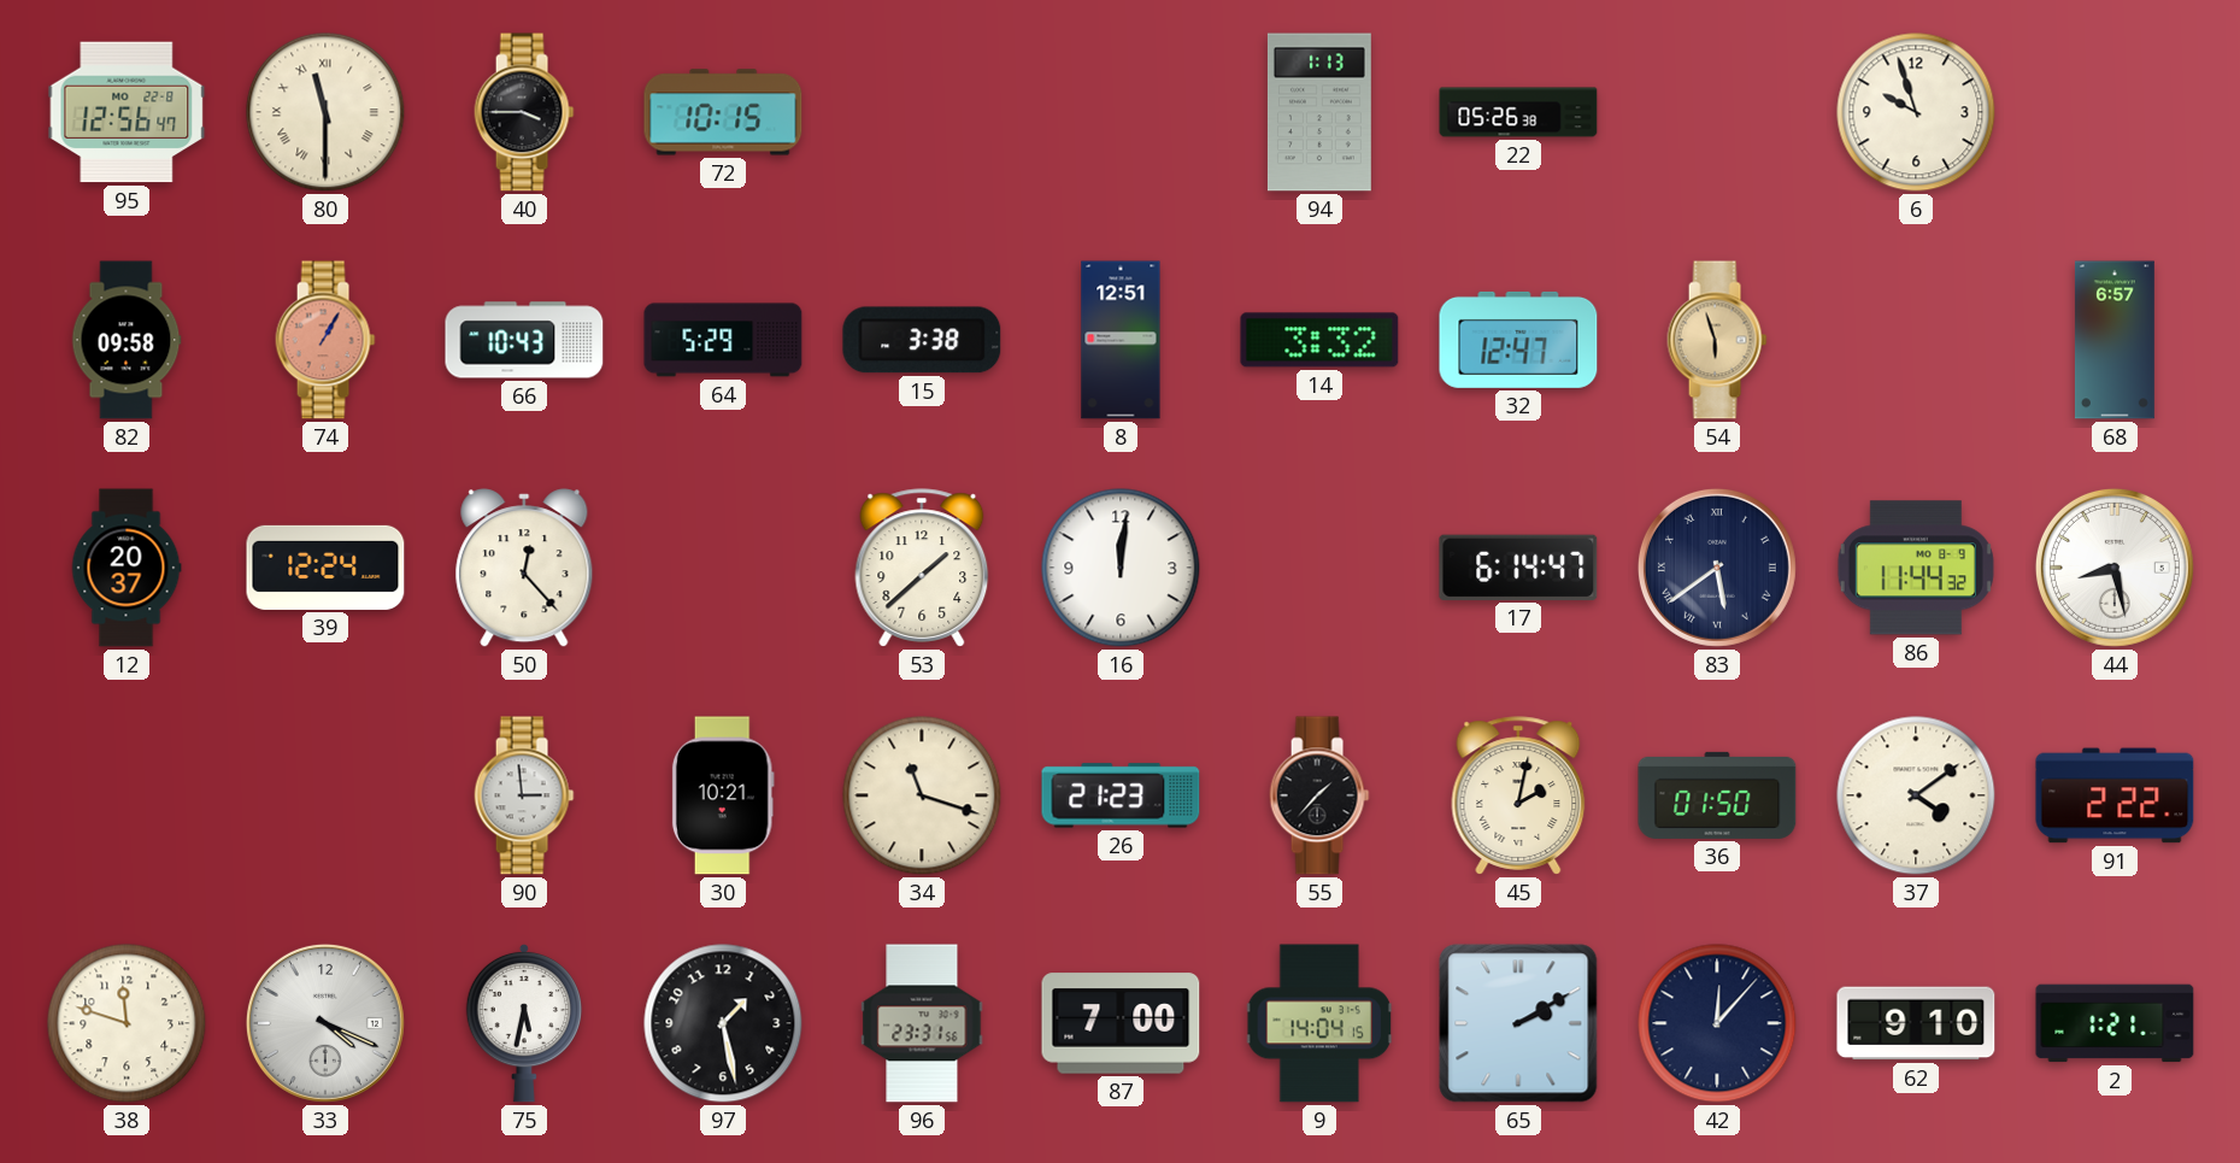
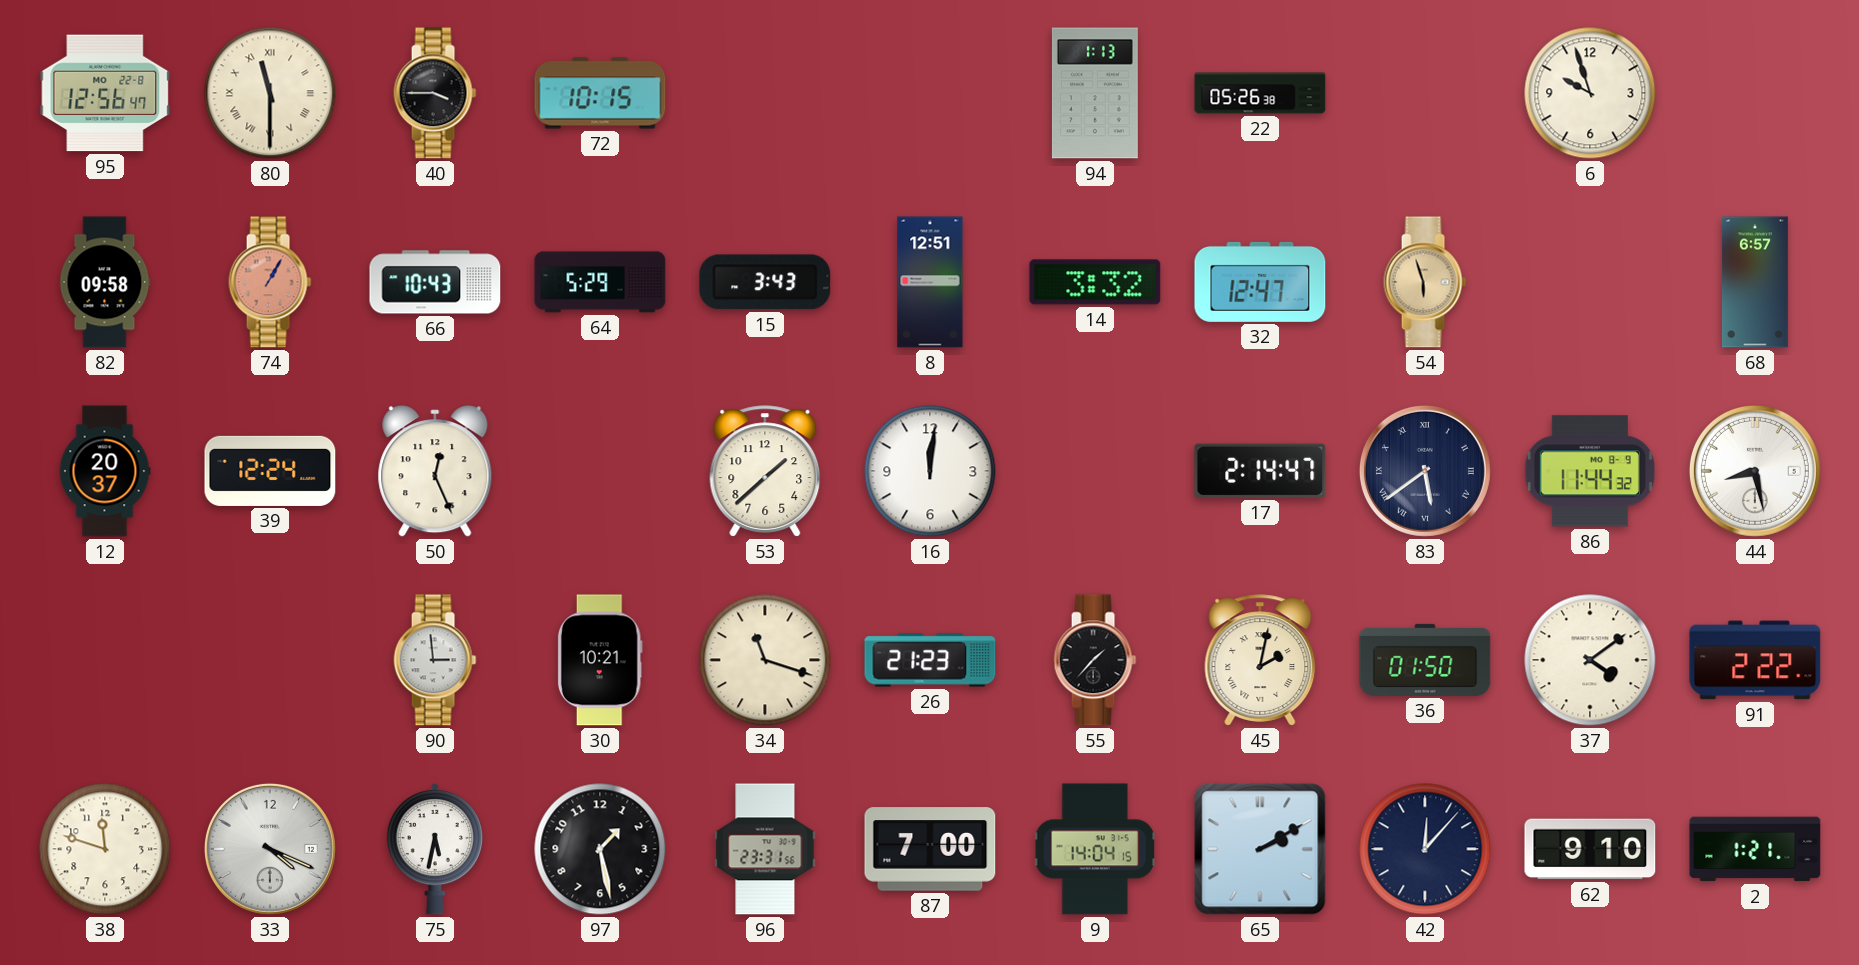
15: 3:38 -> 3:43
50: 12:23 -> 12:26
17: 6:14 -> 2:14
